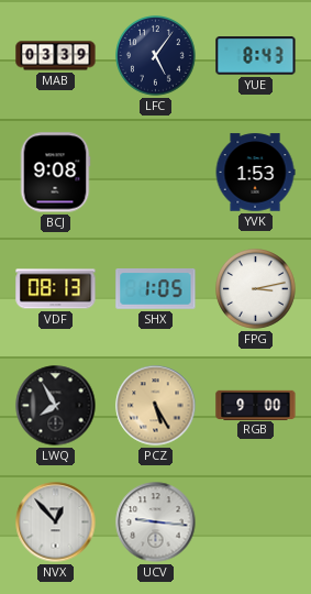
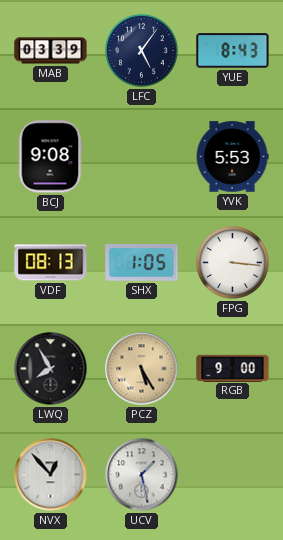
YVK: 1:53 -> 5:53
FPG: 3:13 -> 3:16
UCV: 9:16 -> 1:28
